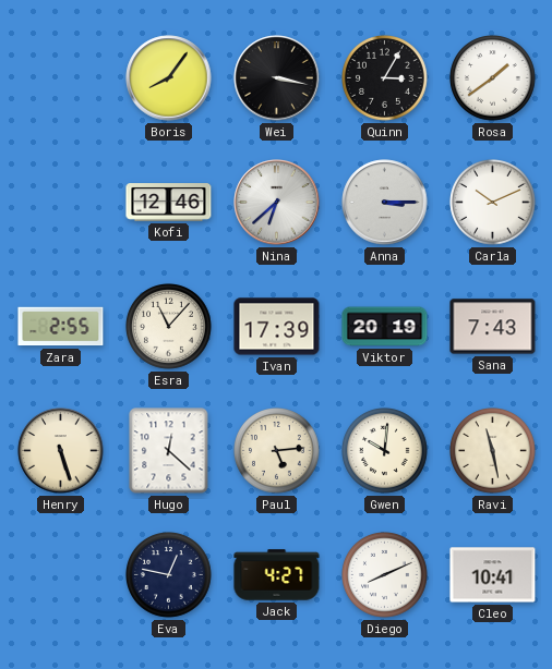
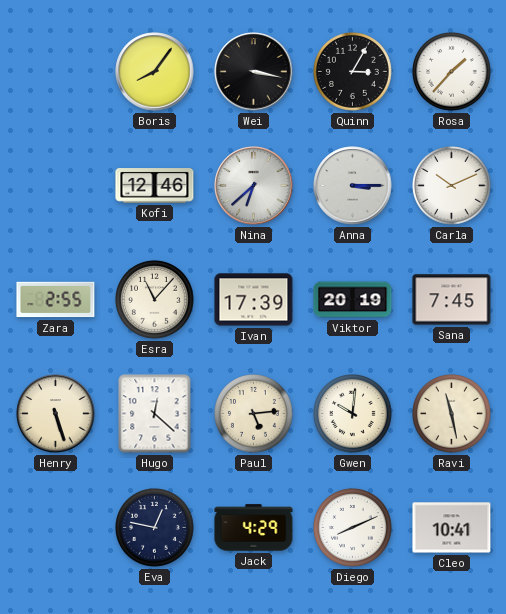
Rosa: 1:39 -> 1:37
Sana: 7:43 -> 7:45
Jack: 4:27 -> 4:29
